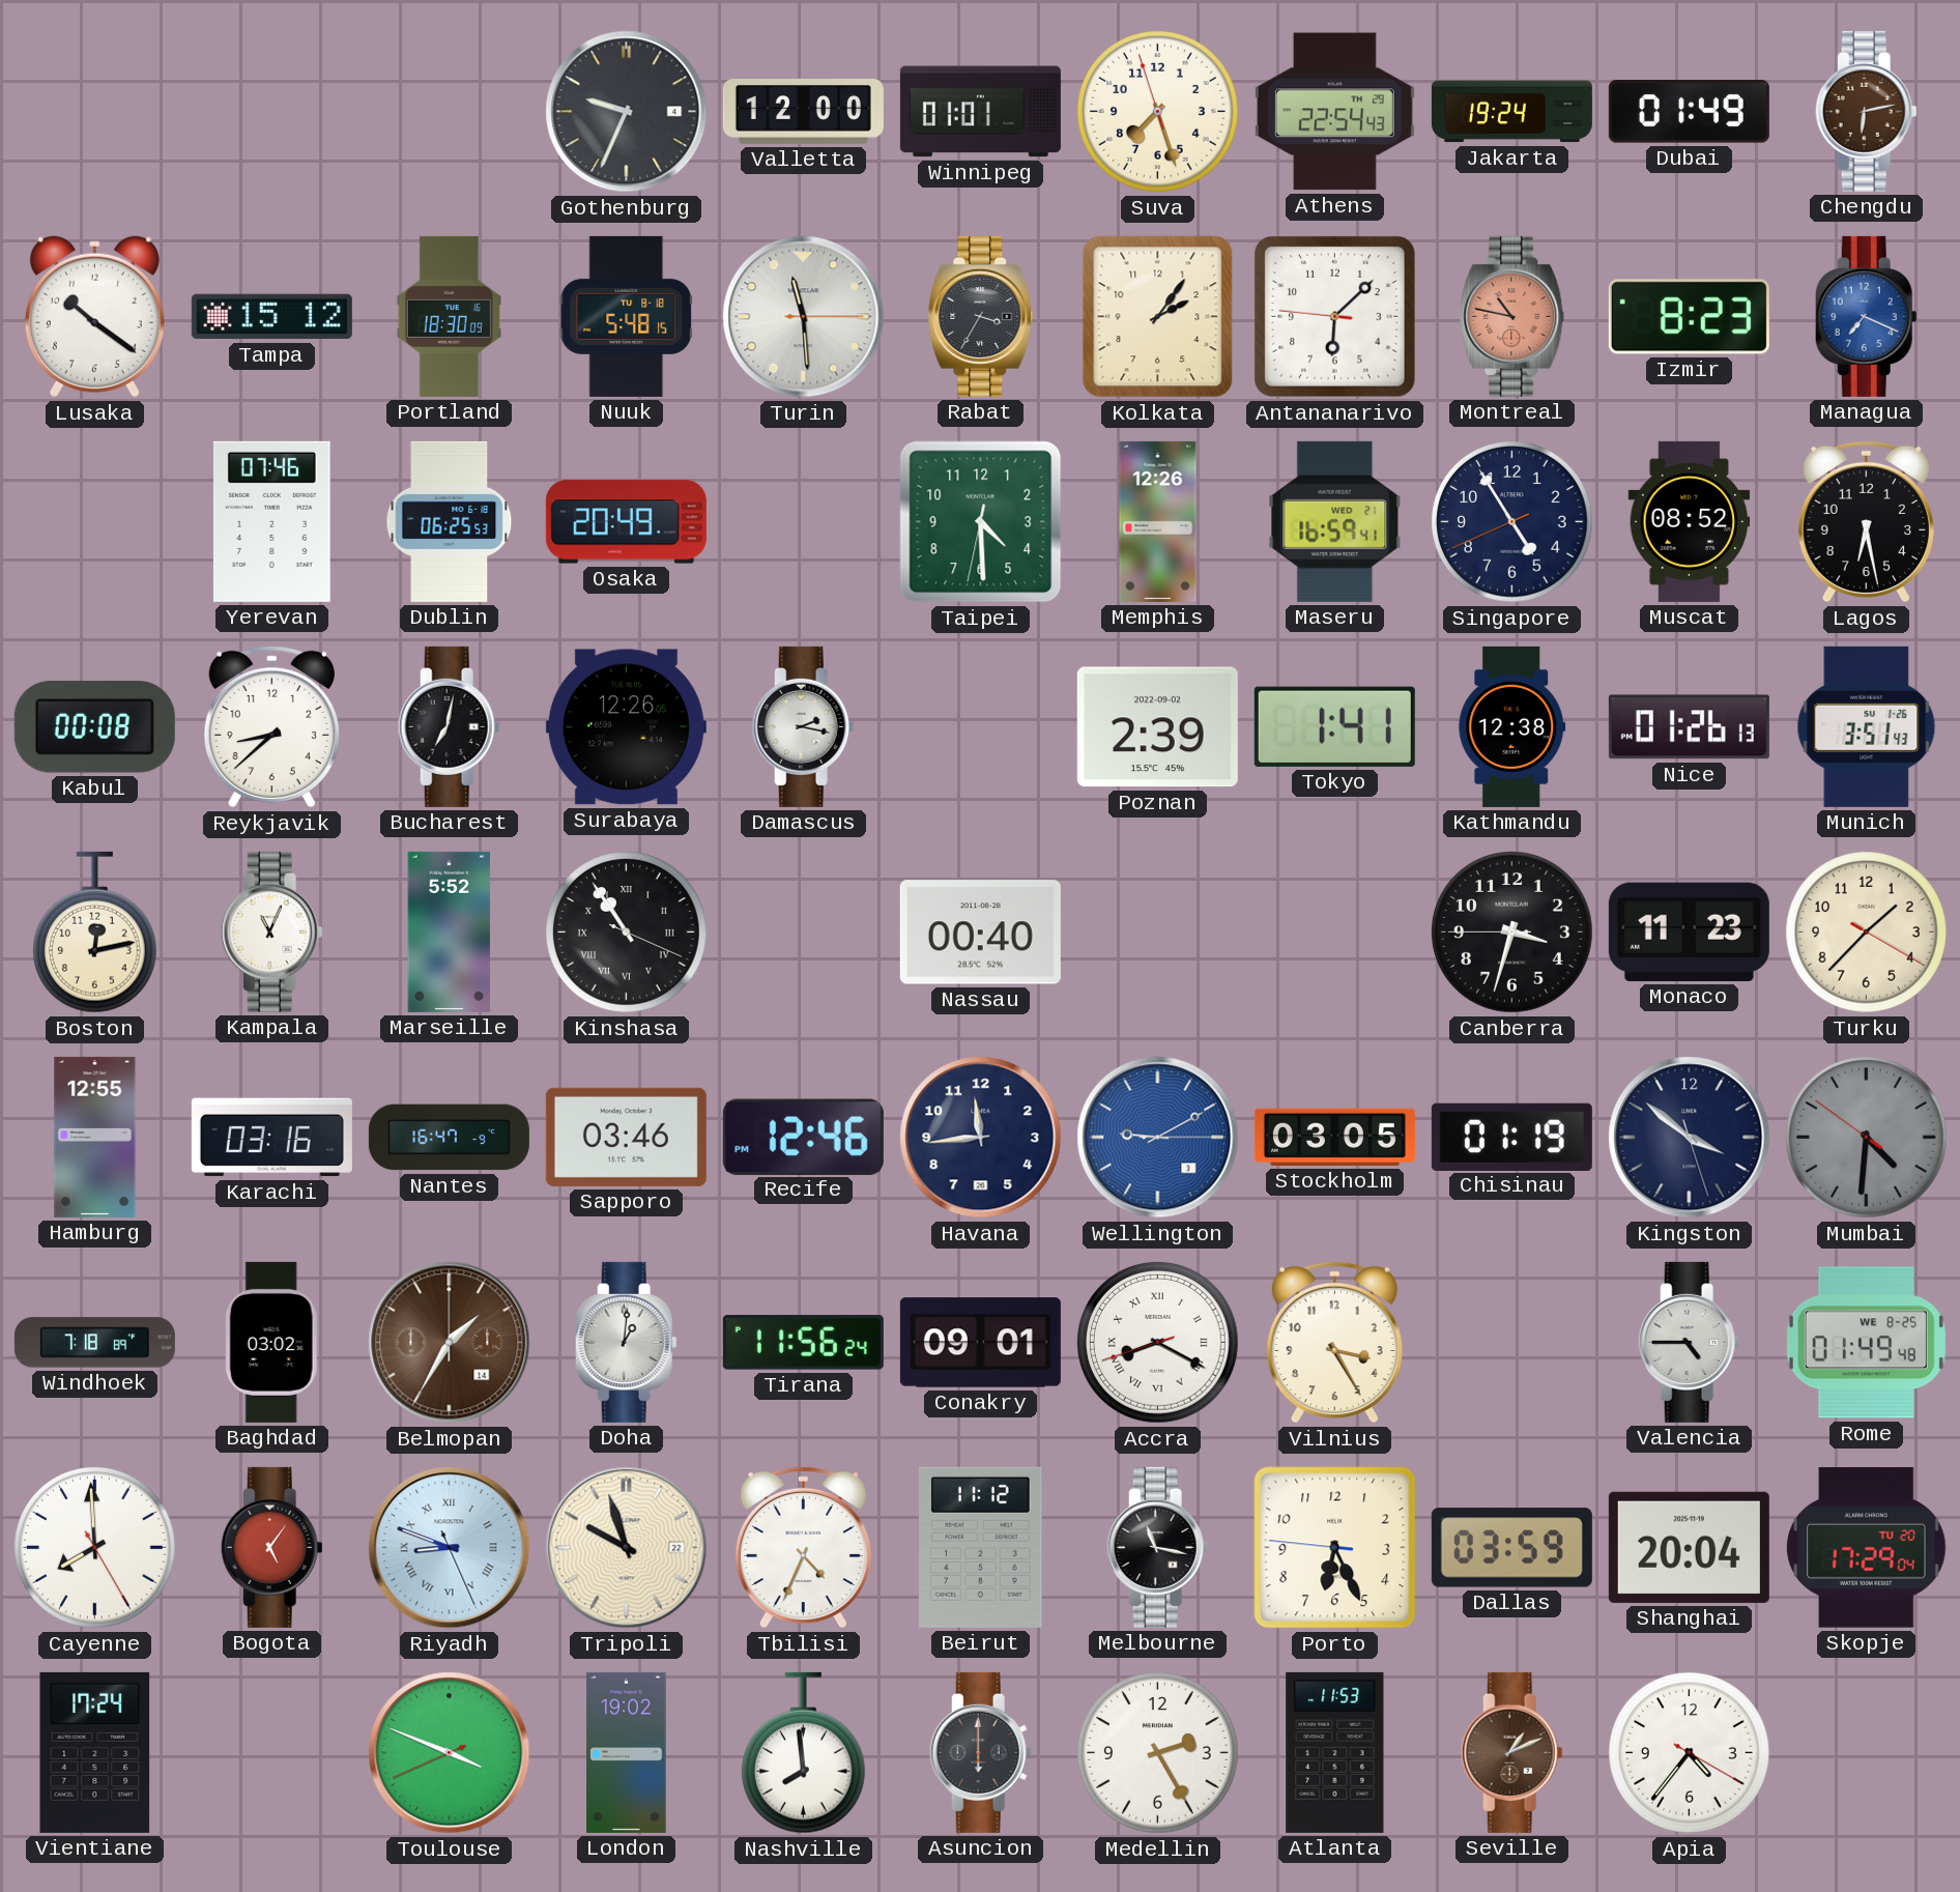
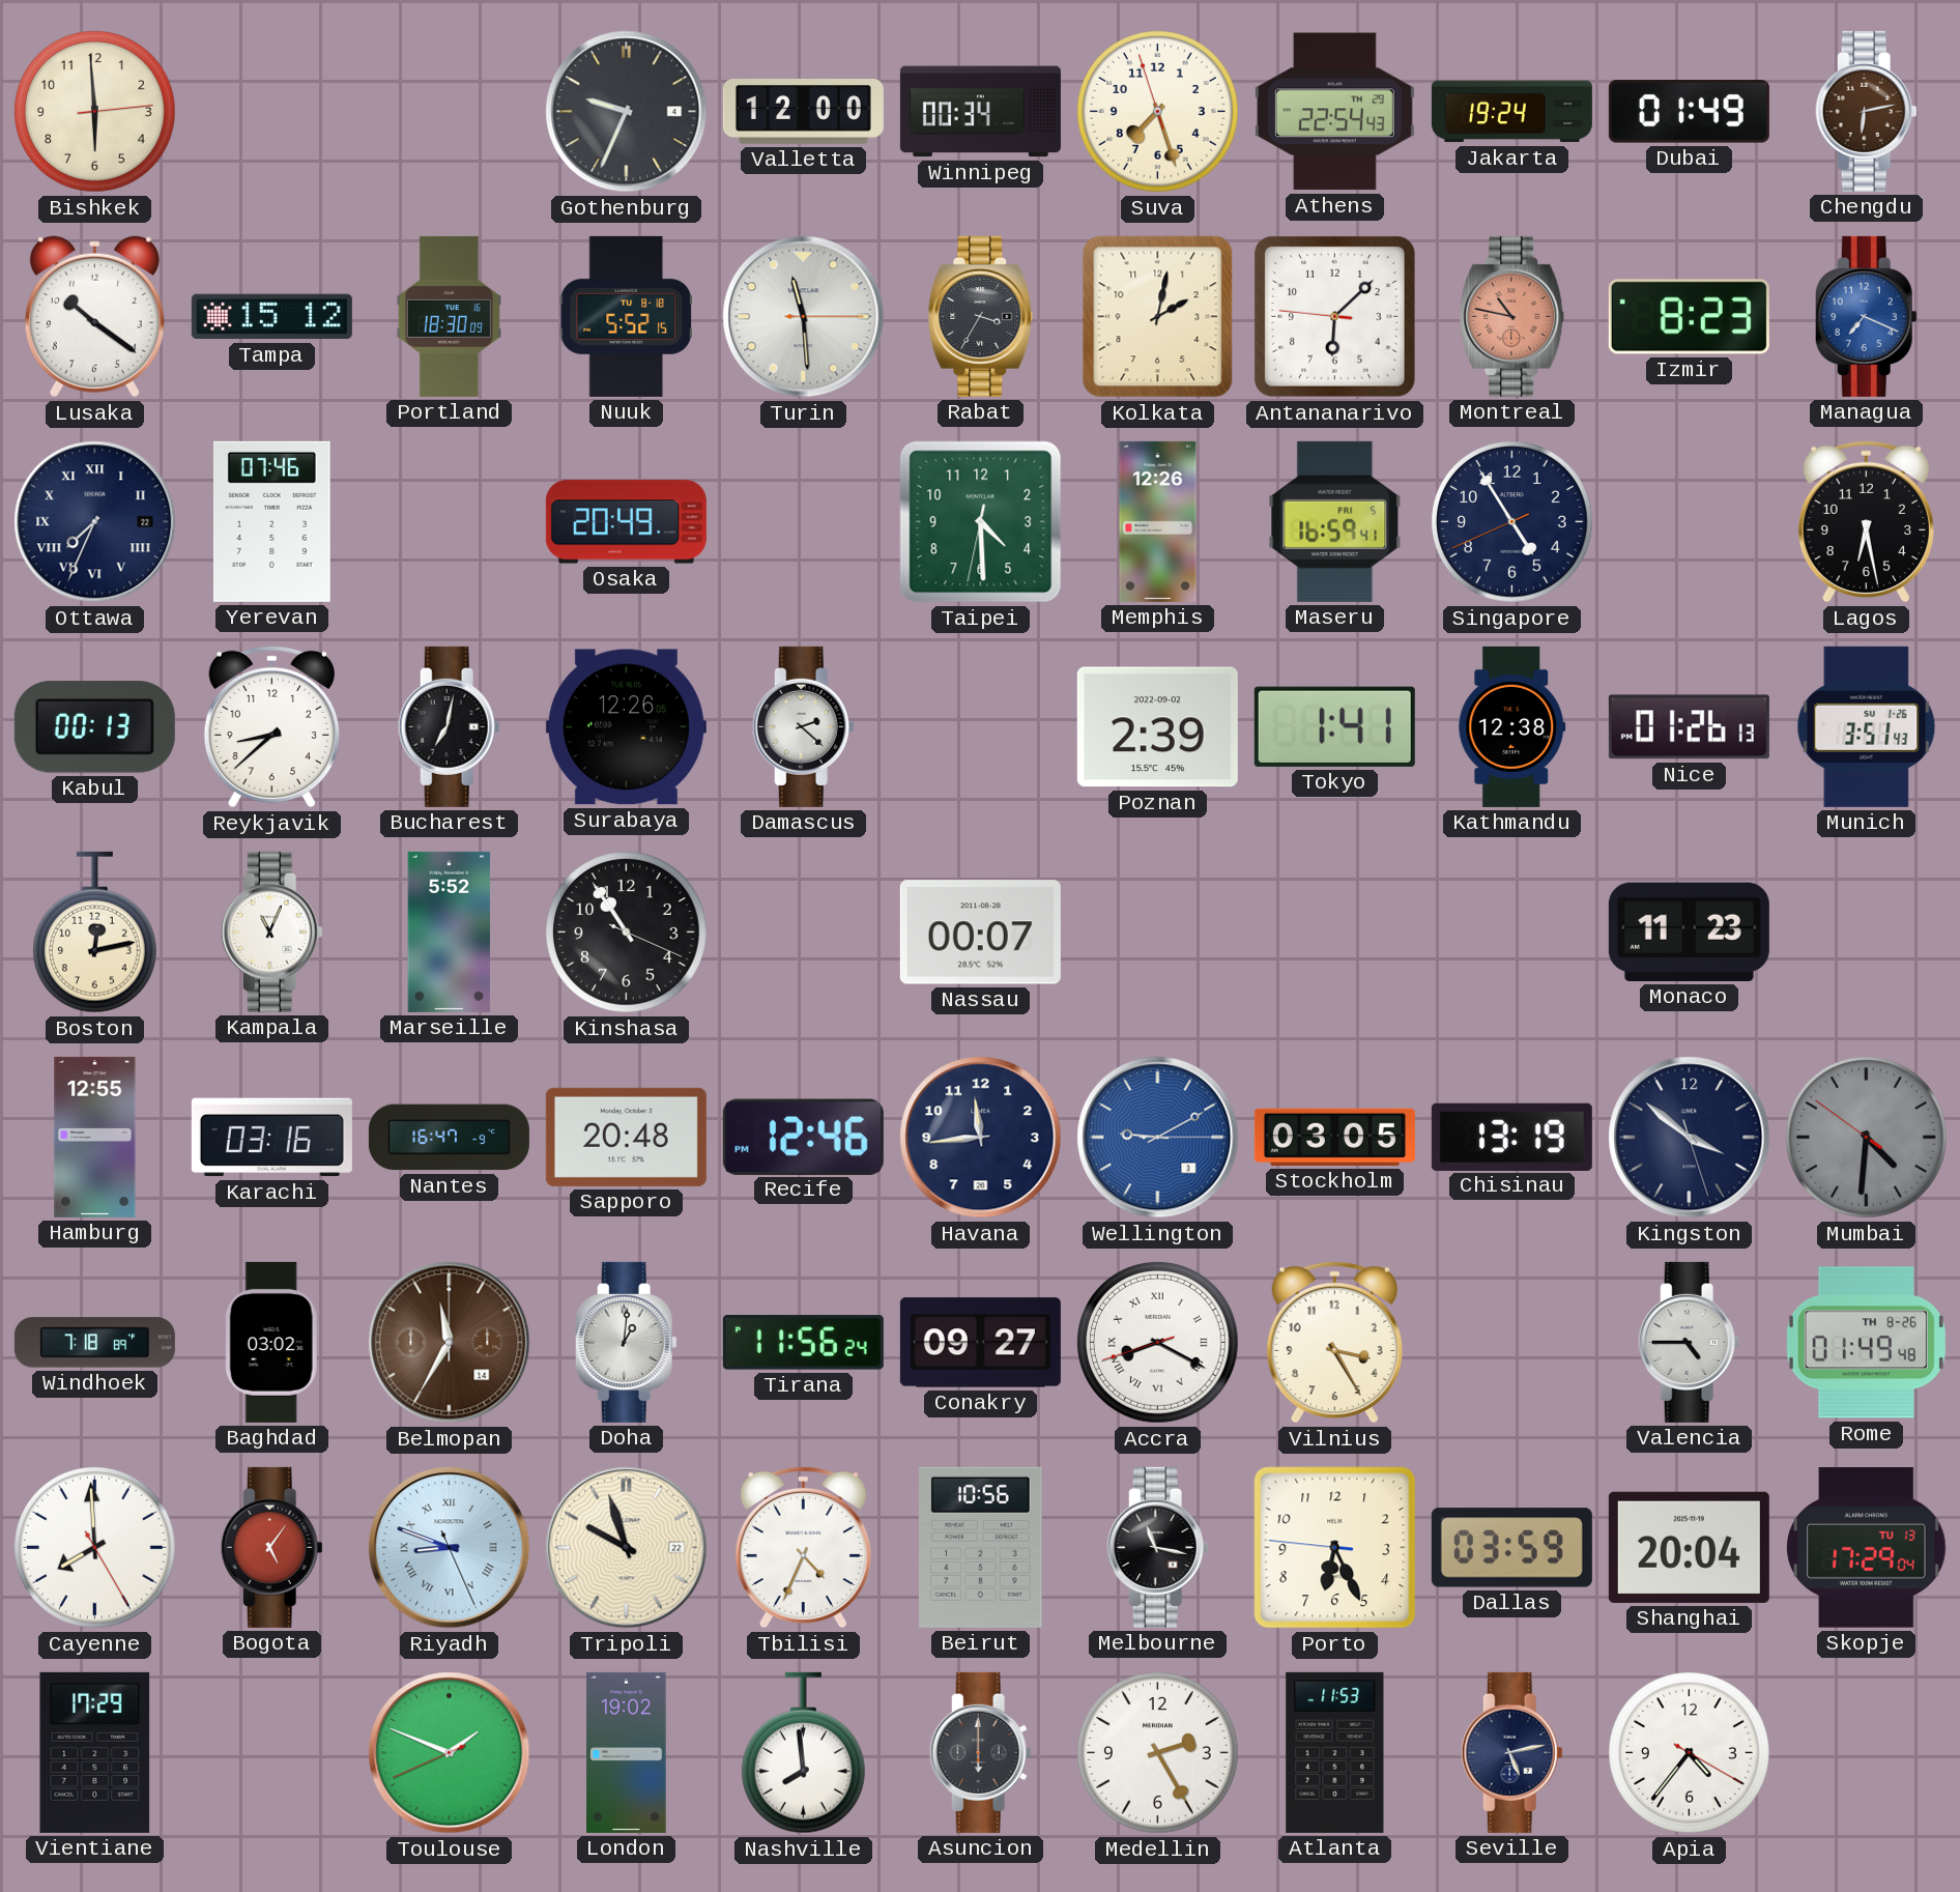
Bishkek: none -> 5:59
Winnipeg: 01:01 -> 00:34
Nuuk: 5:48 -> 5:52
Kolkata: 2:06 -> 2:02
Ottawa: none -> 7:34
Dublin: 06:25 -> none
Maseru date: WED 21 -> FRI 5
Muscat: 08:52 -> none
Kabul: 00:08 -> 00:13
Damascus: 2:17 -> 2:22
Kinshasa numerals: Roman -> Arabic
Nassau: 00:40 -> 00:07
Canberra: 3:32 -> none
Turku: 1:37 -> none
Sapporo: 03:46 -> 20:48
Chisinau: 01:19 -> 13:19
Belmopan: 1:35 -> 11:35
Conakry: 09:01 -> 09:27
Rome date: WE 8-25 -> TH 8-26
Beirut: 11:12 -> 10:56
Skopje date: TU 20 -> TU 13
Vientiane: 17:24 -> 17:29
Toulouse: 3:48 -> 1:48
Seville: 1:11 -> 5:13
Seville dial: brown -> navy
